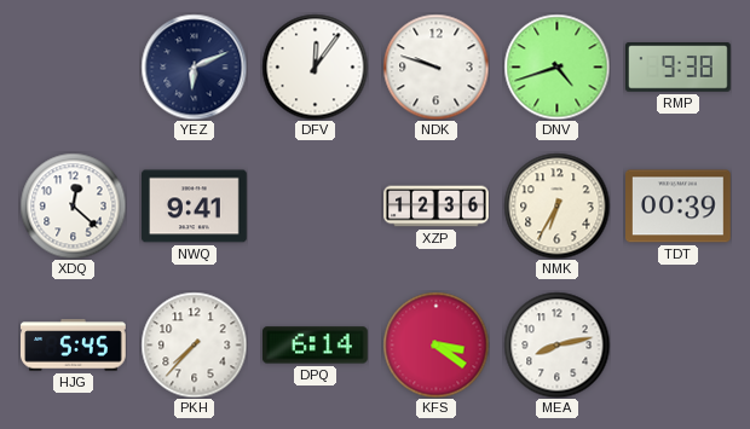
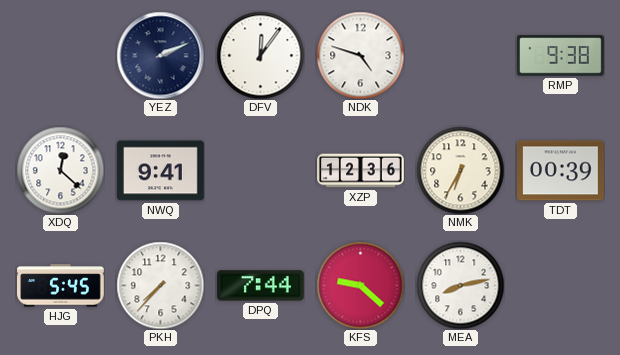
YEZ: 6:11 -> 2:11
NDK: 9:48 -> 4:48
DNV: 4:42 -> none
DPQ: 6:14 -> 7:44
KFS: 3:21 -> 9:22
